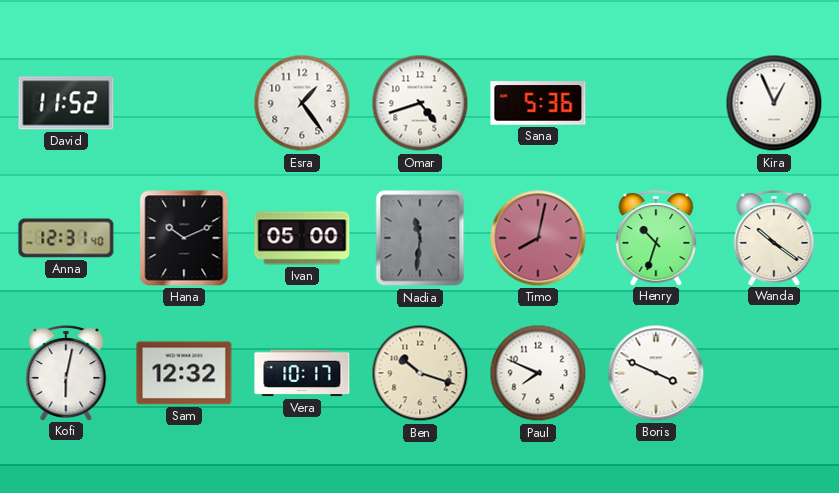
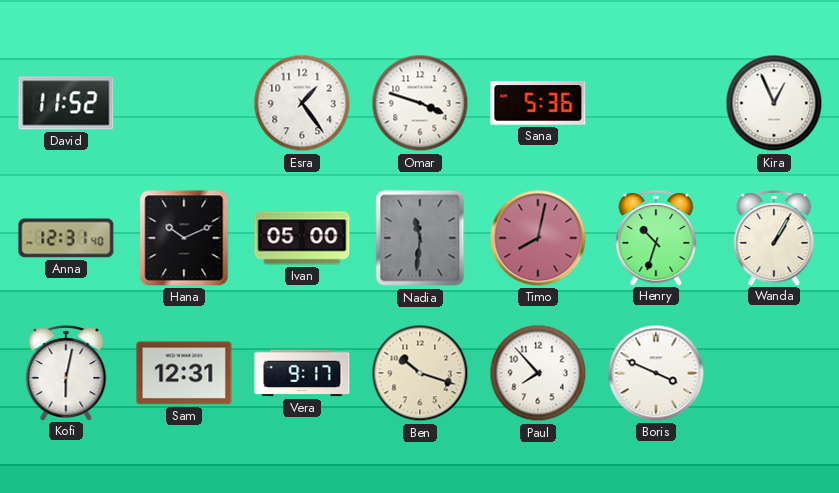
Omar: 4:42 -> 3:48
Wanda: 10:21 -> 1:05
Sam: 12:32 -> 12:31
Vera: 10:17 -> 9:17
Paul: 7:49 -> 7:53
